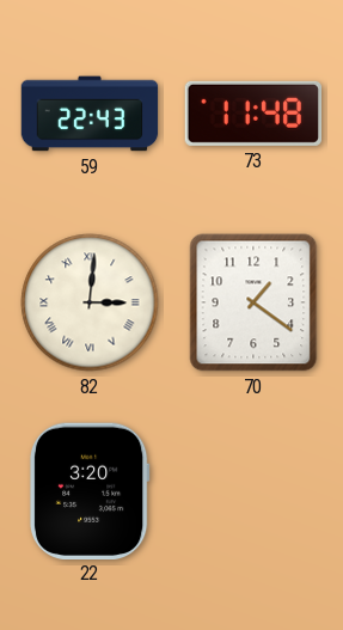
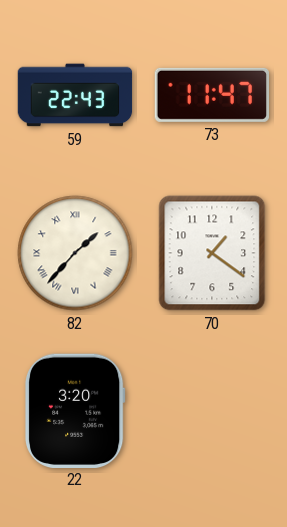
73: 11:48 -> 11:47
82: 3:01 -> 1:37
